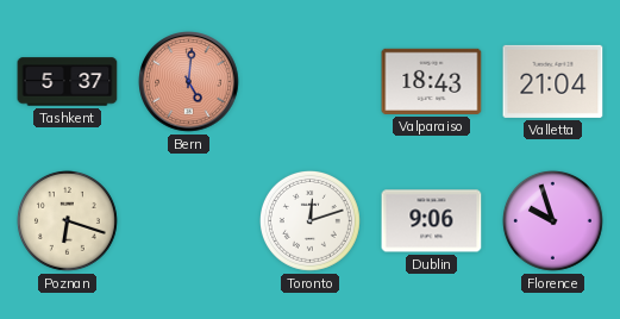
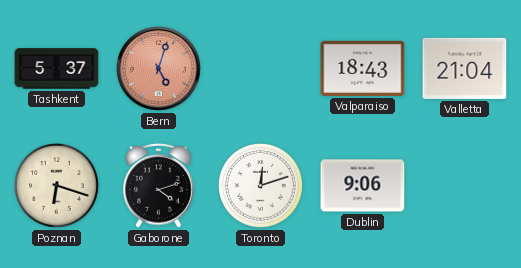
Bern: 5:01 -> 5:03
Gaborone: none -> 4:12
Florence: 9:57 -> none
